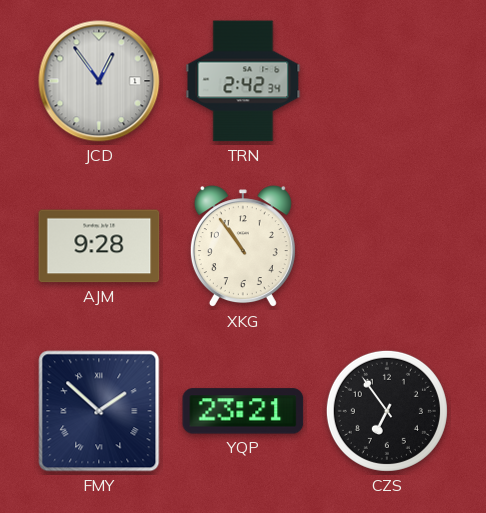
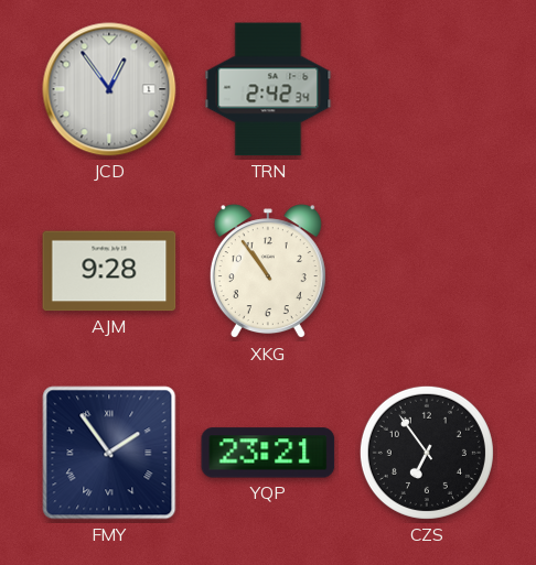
FMY: 1:52 -> 1:54
